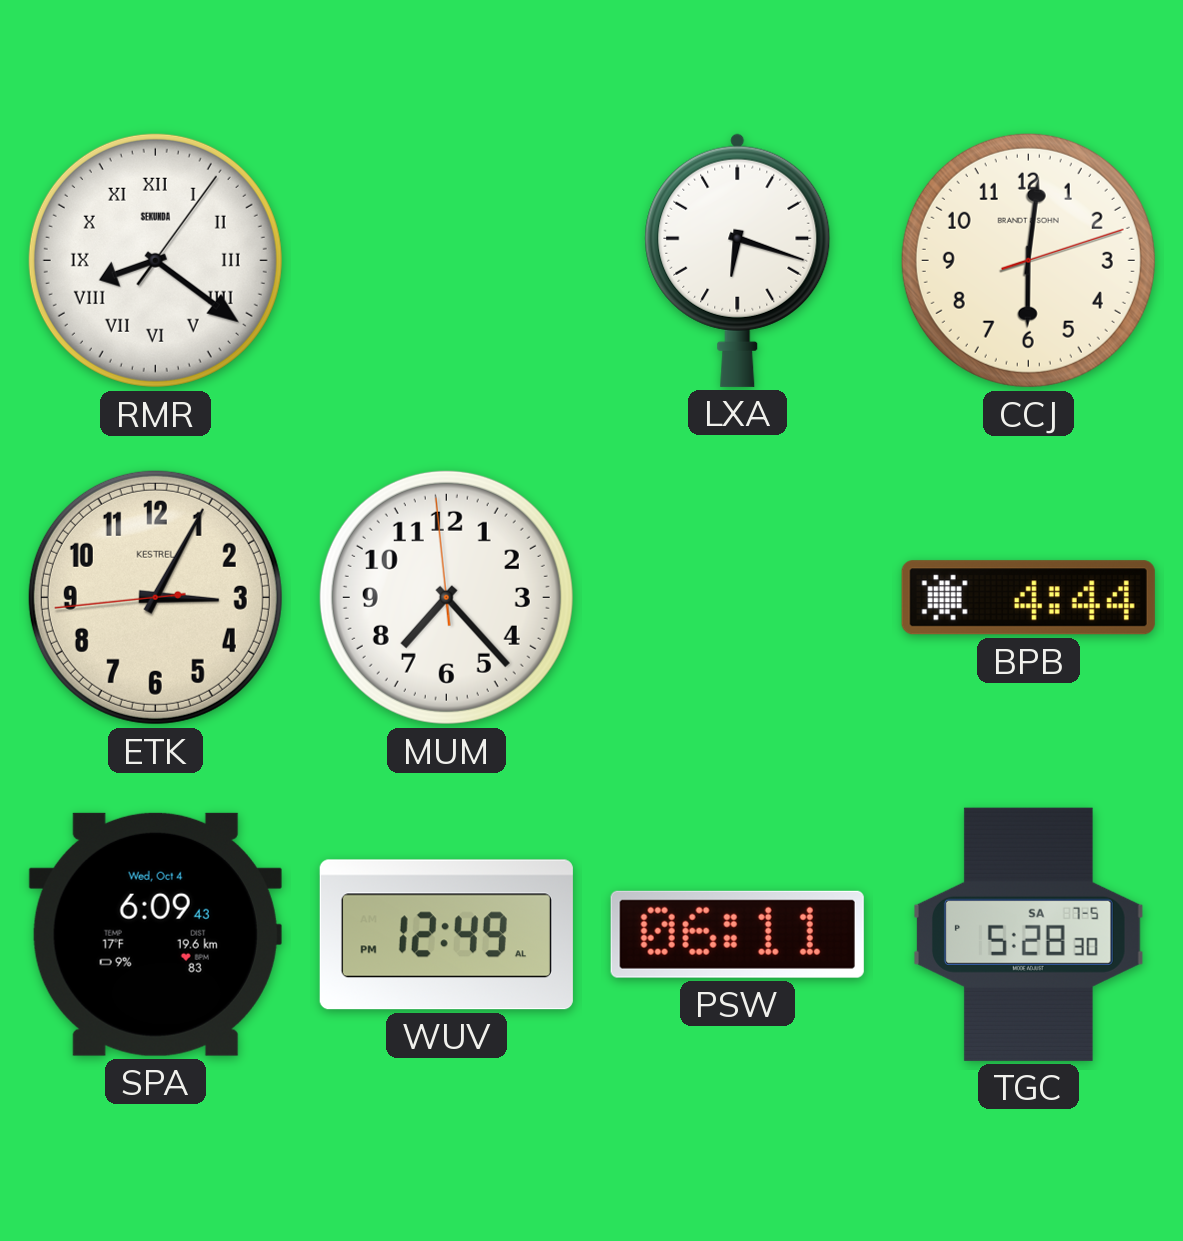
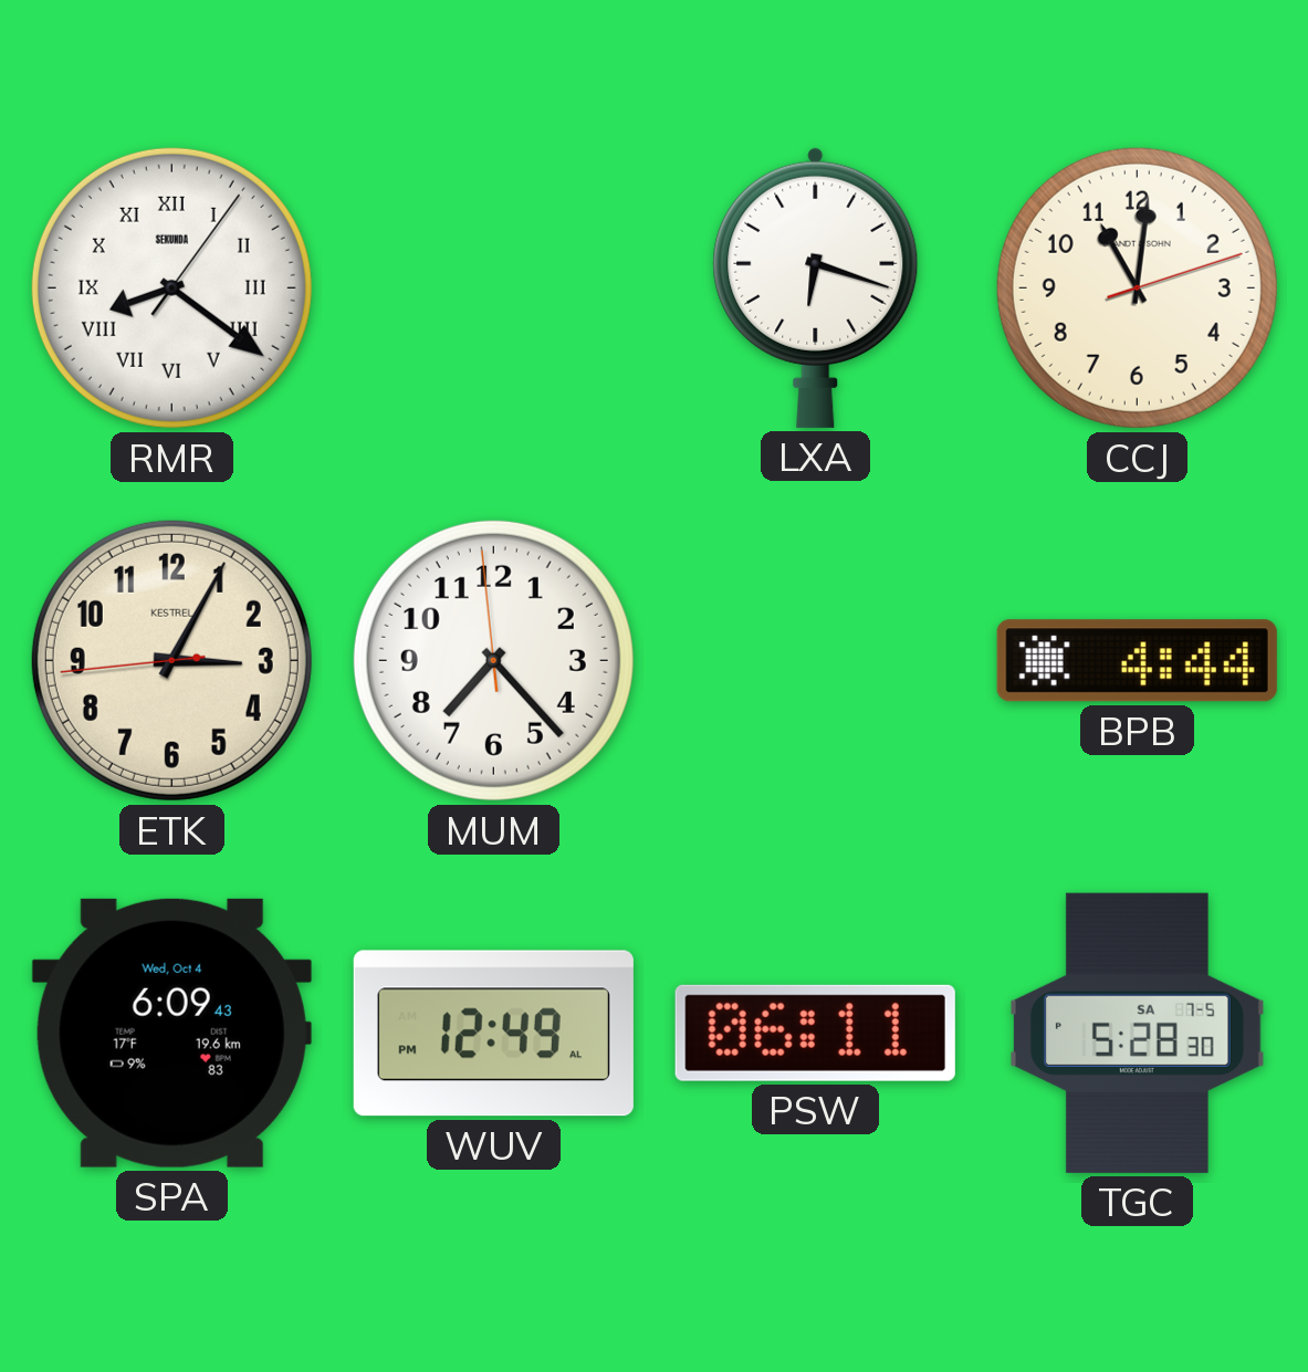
CCJ: 6:01 -> 11:01
